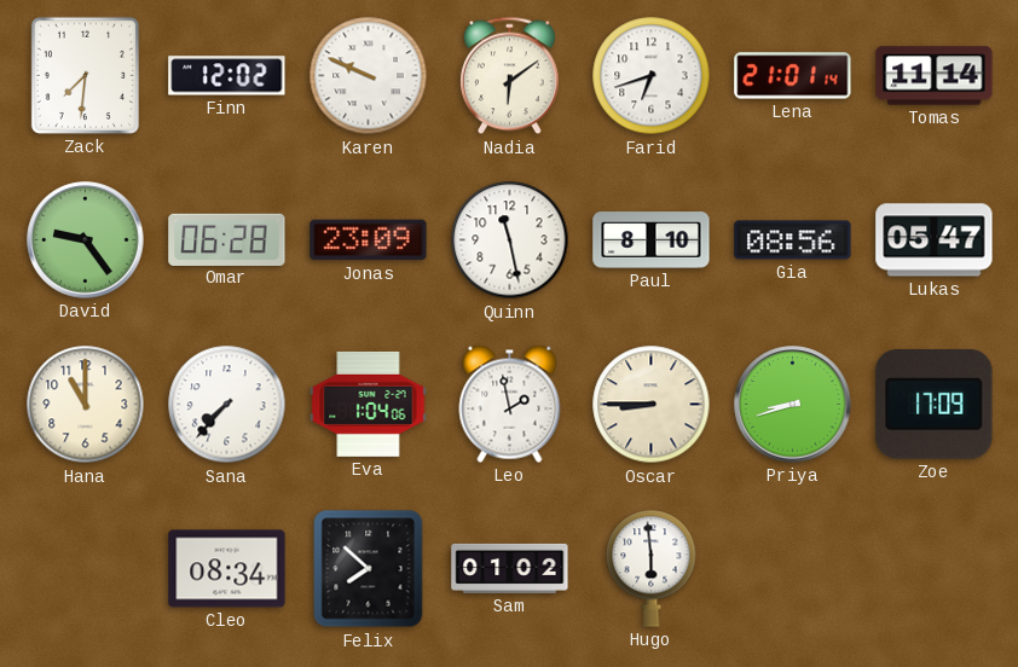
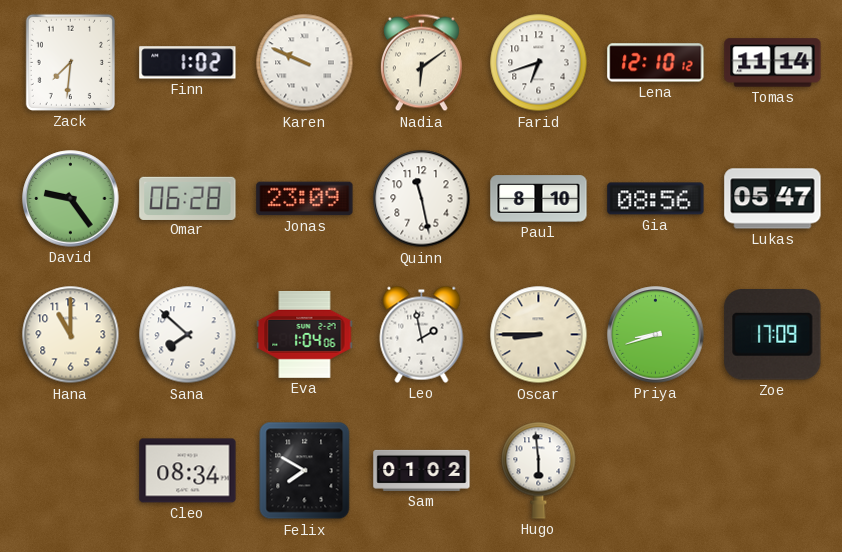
Finn: 12:02 -> 1:02
Lena: 21:01 -> 12:10
Sana: 7:37 -> 7:52
Felix: 7:52 -> 7:50
